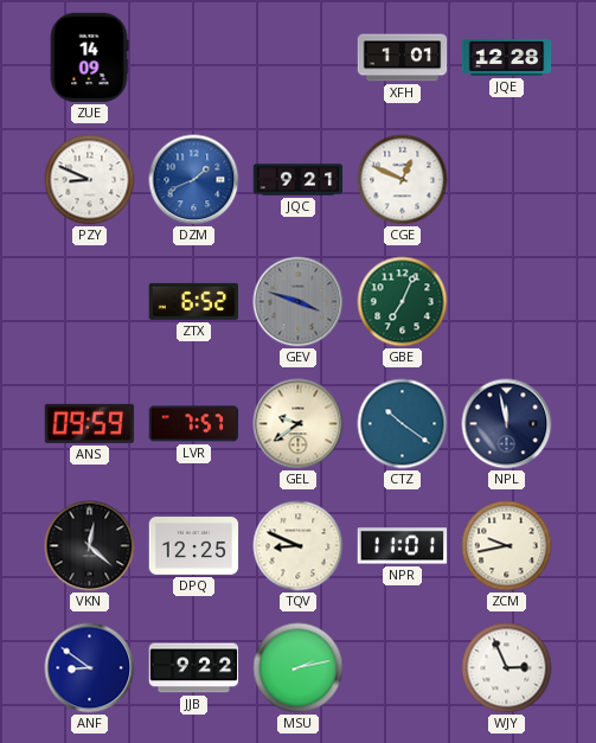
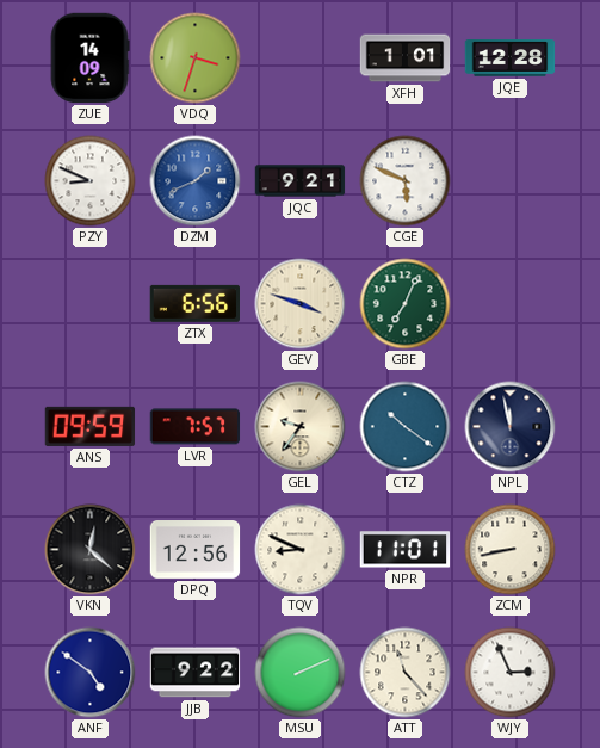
VDQ: none -> 3:33
CGE: 12:49 -> 5:49
ZTX: 6:52 -> 6:56
GEV dial: grey -> cream
GEL: 9:39 -> 9:36
DPQ: 12:25 -> 12:56
ZCM: 9:43 -> 8:43
ANF: 8:51 -> 4:51
MSU: 2:13 -> 2:11
ATT: none -> 11:23
